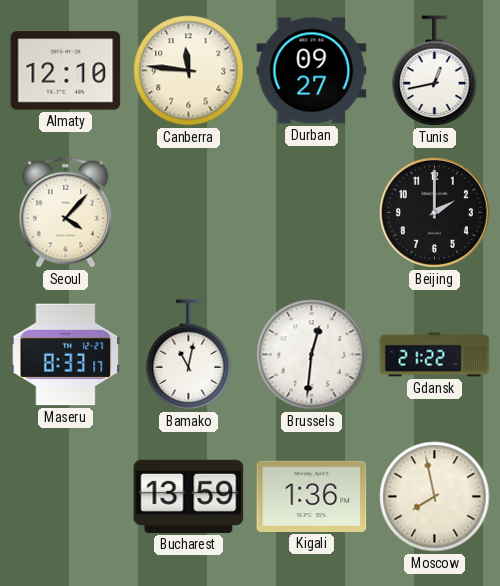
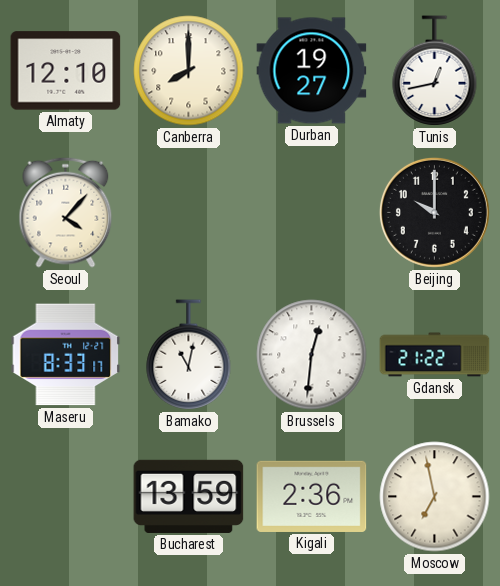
Canberra: 11:46 -> 8:00
Durban: 09:27 -> 19:27
Beijing: 2:00 -> 10:00
Kigali: 1:36 -> 2:36
Moscow: 7:58 -> 6:58
